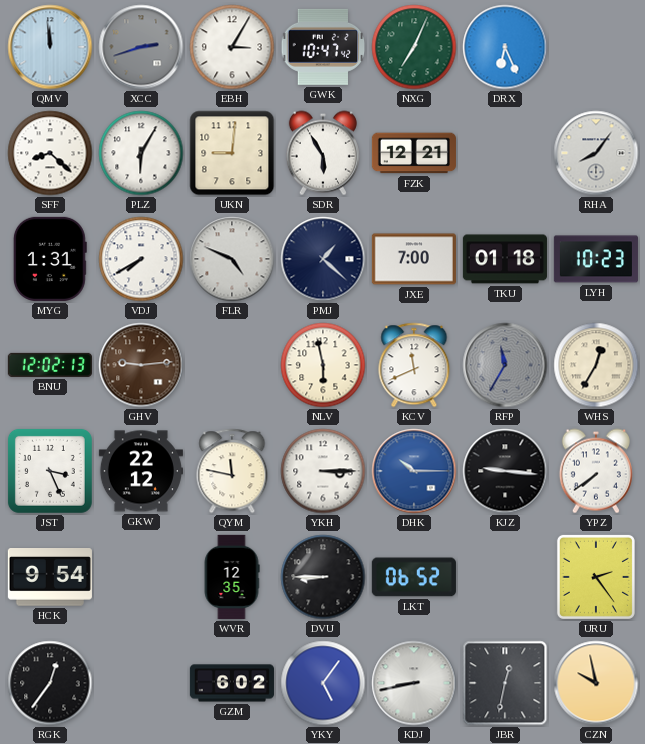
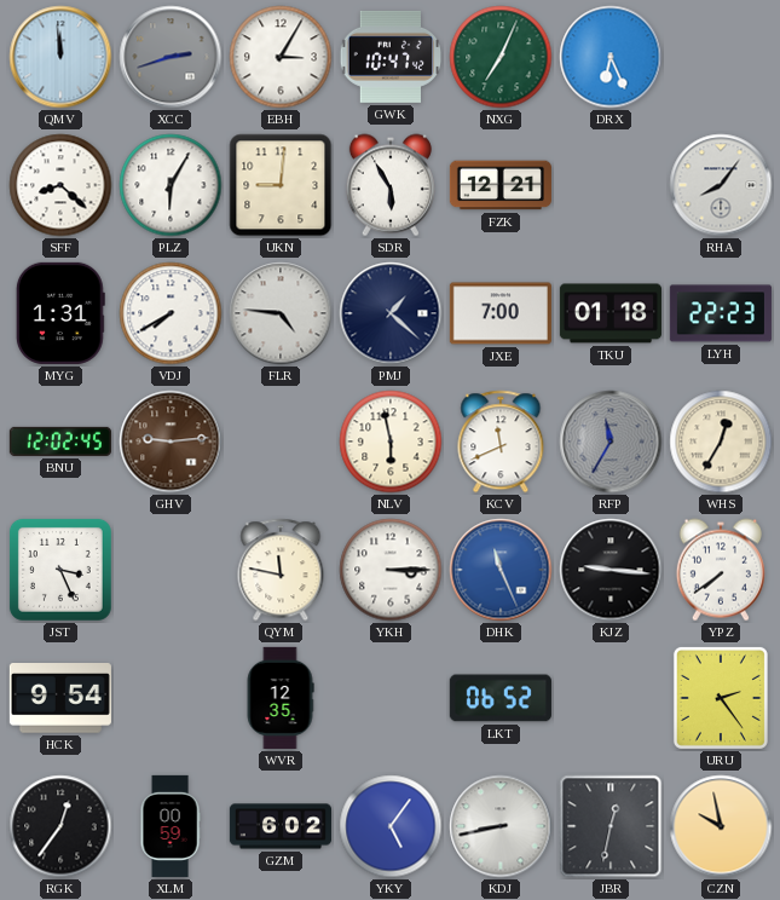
FLR: 4:49 -> 4:46
LYH: 10:23 -> 22:23
BNU: 12:02:13 -> 12:02:45
GKW: 22:12 -> none
DHK: 10:15 -> 11:26
DVU: 8:45 -> none
XLM: none -> 00:59
